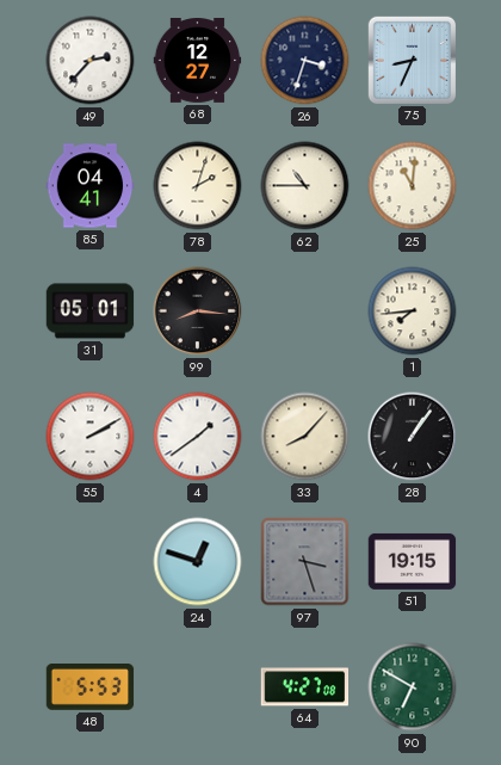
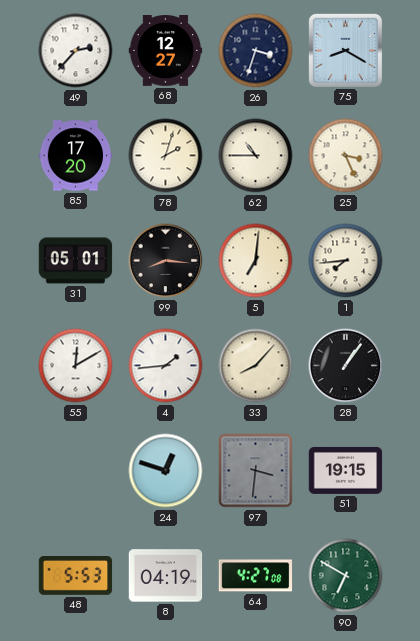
75: 8:34 -> 8:20
85: 04:41 -> 17:20
25: 11:01 -> 3:26
5: none -> 7:01
55: 2:10 -> 12:10
4: 1:39 -> 1:44
97: 3:27 -> 3:31
8: none -> 04:19
